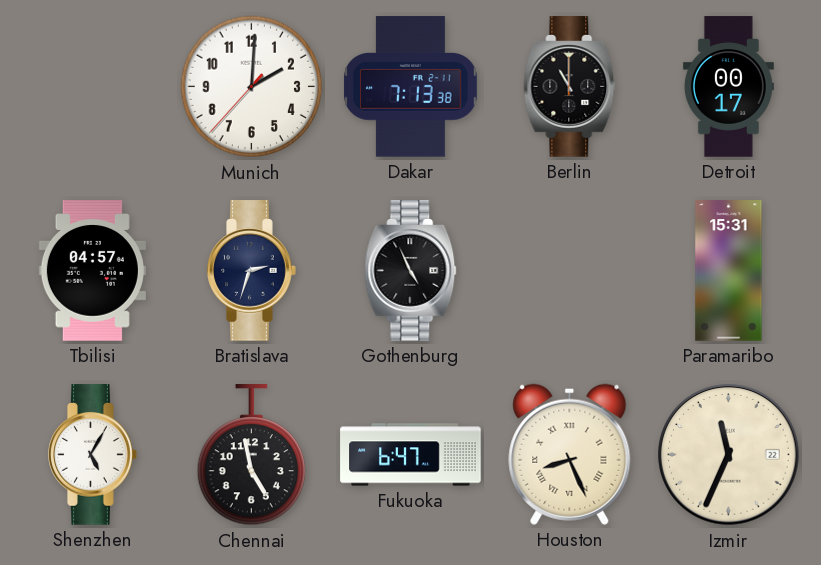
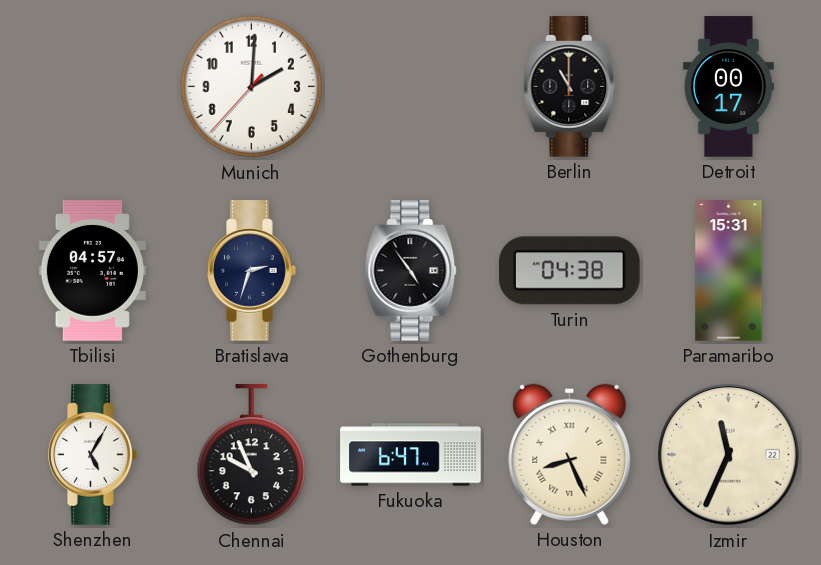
Dakar: 7:13 -> none
Gothenburg: 4:56 -> 4:54
Turin: none -> 04:38
Chennai: 4:58 -> 9:56
